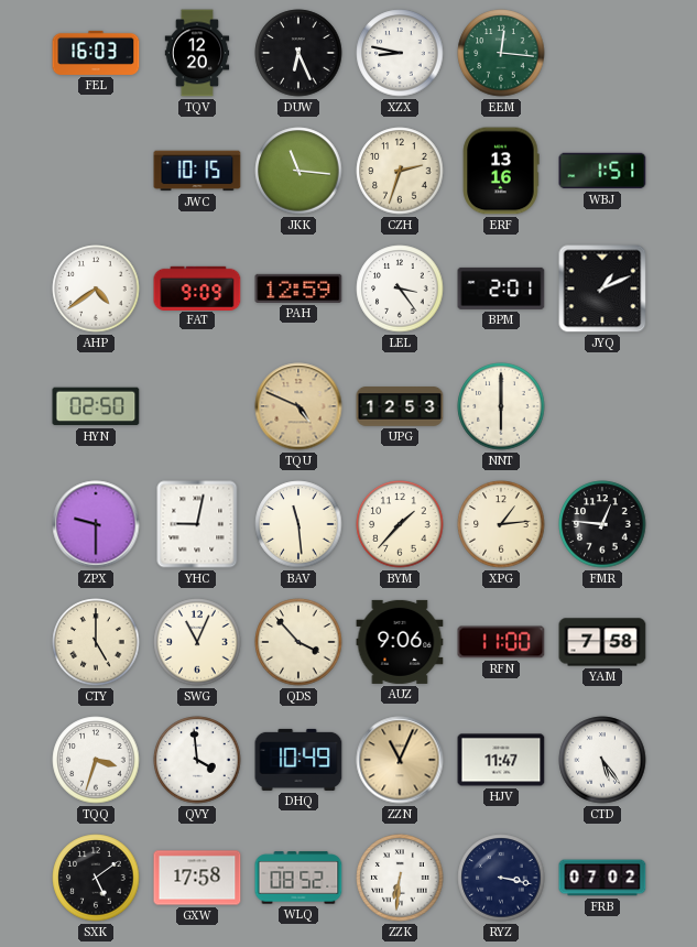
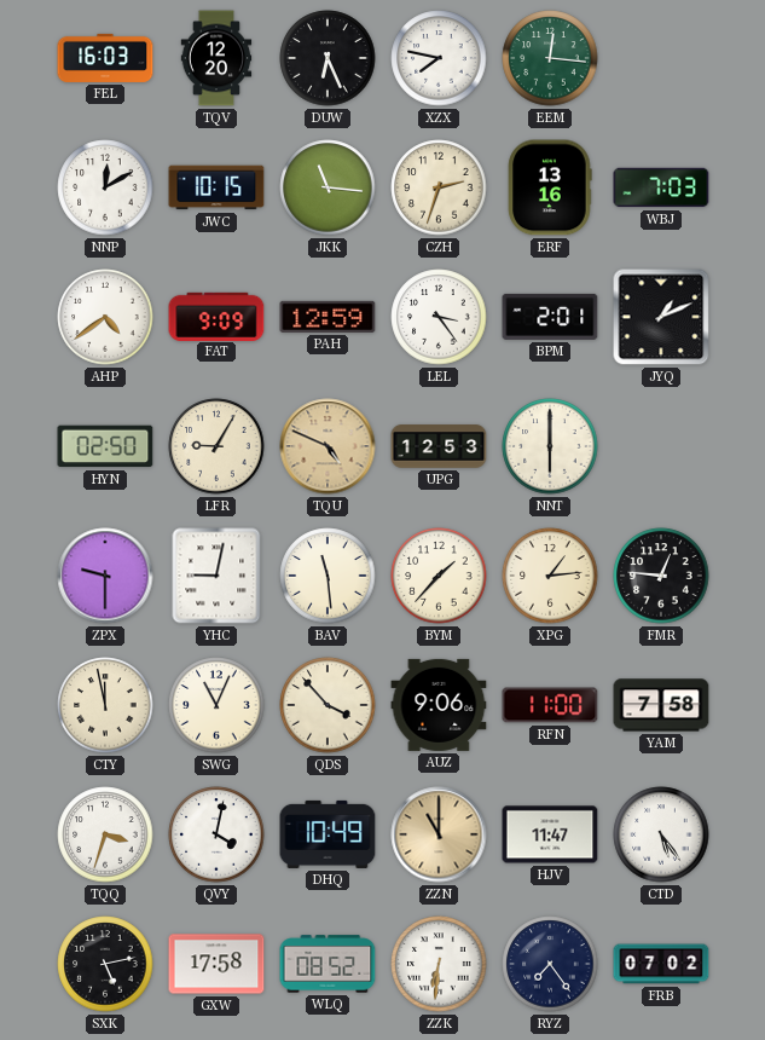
XZX: 8:47 -> 7:47
NNP: none -> 12:10
WBJ: 1:51 -> 7:03
LFR: none -> 9:05
CTY: 5:00 -> 11:58
QVY: 3:59 -> 4:02
ZZN: 11:04 -> 11:00
SXK: 5:09 -> 5:13
RYZ: 3:17 -> 7:24
